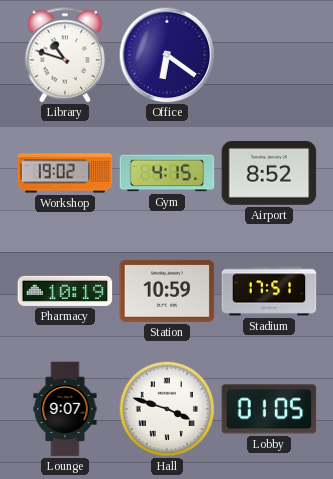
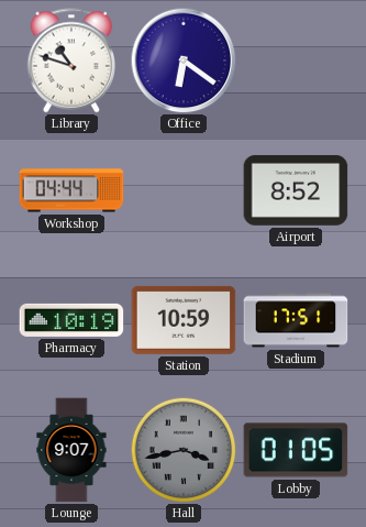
Workshop: 19:02 -> 04:44
Gym: 4:15 -> none
Hall: 3:48 -> 3:43
Hall dial: white -> grey
